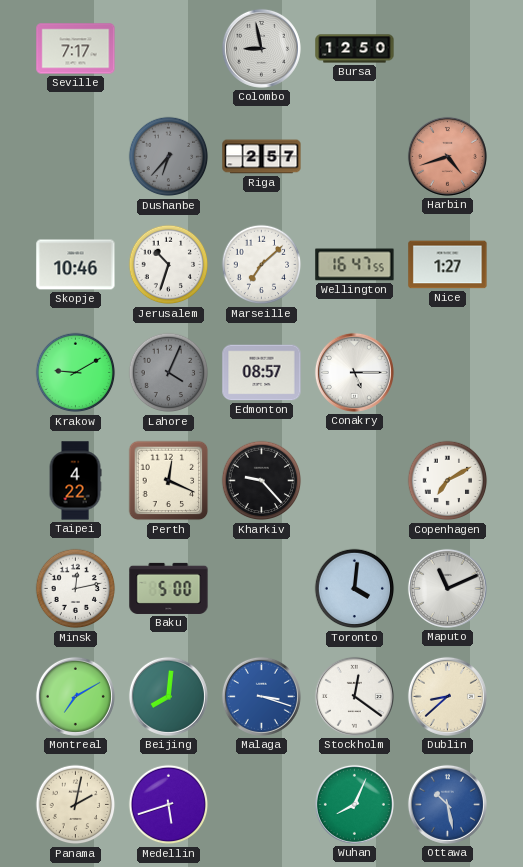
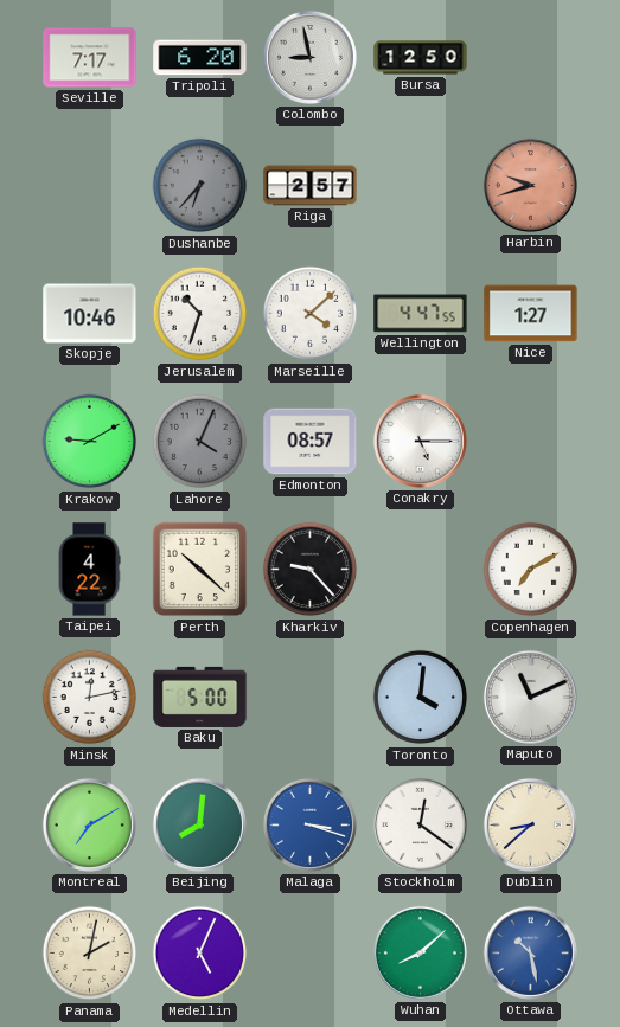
Tripoli: none -> 6:20
Harbin: 4:42 -> 9:42
Marseille: 7:08 -> 4:08
Wellington: 16:47 -> 4:47
Perth: 12:19 -> 10:22
Medellin: 5:42 -> 5:04
Wuhan: 8:04 -> 8:08
